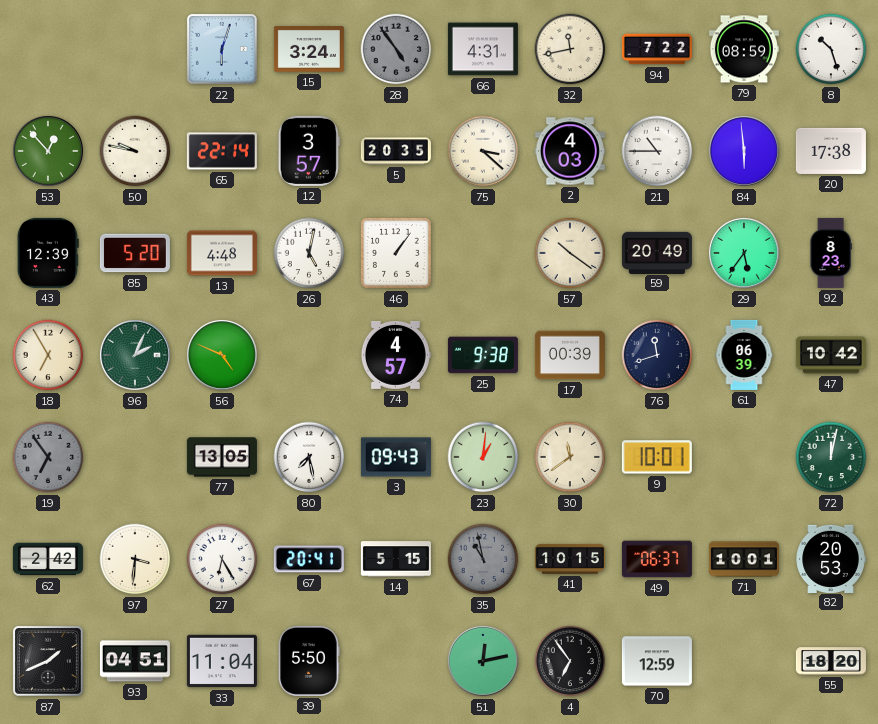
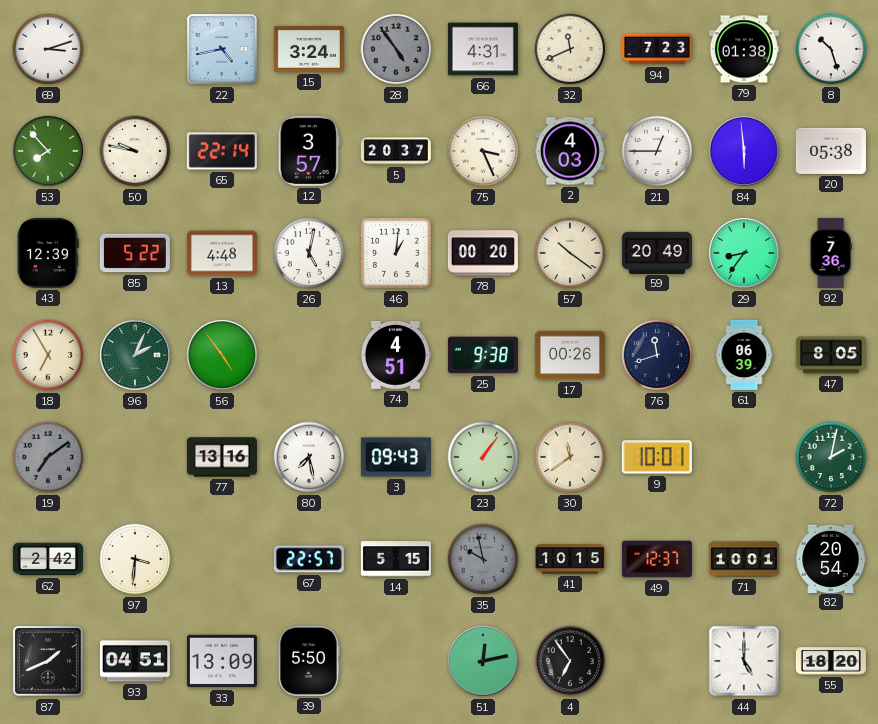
69: none -> 3:12
22: 6:03 -> 4:43
32: 11:43 -> 11:41
94: 7:22 -> 7:23
79: 08:59 -> 01:38
53: 12:53 -> 7:53
5: 20:35 -> 20:37
75: 3:22 -> 3:26
21: 10:45 -> 12:45
20: 17:38 -> 05:38
85: 5:20 -> 5:22
46: 1:06 -> 1:01
78: none -> 00:20
29: 5:36 -> 8:36
92: 8:23 -> 7:36
56: 4:49 -> 4:54
74: 4:57 -> 4:51
17: 00:39 -> 00:26
47: 10:42 -> 8:05
19: 6:54 -> 7:09
77: 13:05 -> 13:16
23: 1:01 -> 1:06
72: 12:02 -> 2:02
27: 6:25 -> none
67: 20:41 -> 22:57
35: 10:58 -> 9:58
49: 06:37 -> 12:37
82: 20:53 -> 20:54
33: 11:04 -> 13:09
70: 12:59 -> none
44: none -> 5:00
